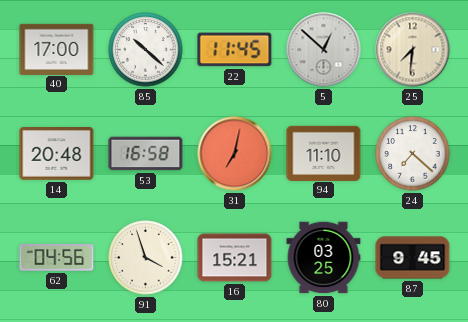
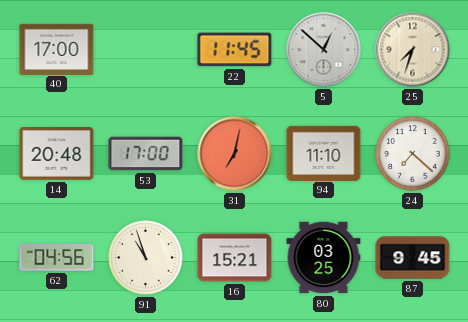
85: 10:22 -> none
25: 7:31 -> 7:33
53: 16:58 -> 17:00
91: 3:57 -> 10:57
